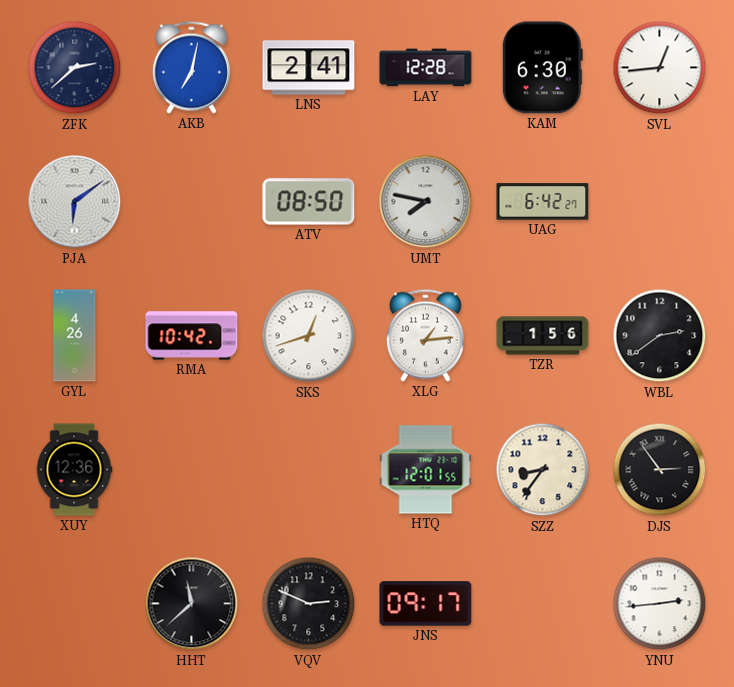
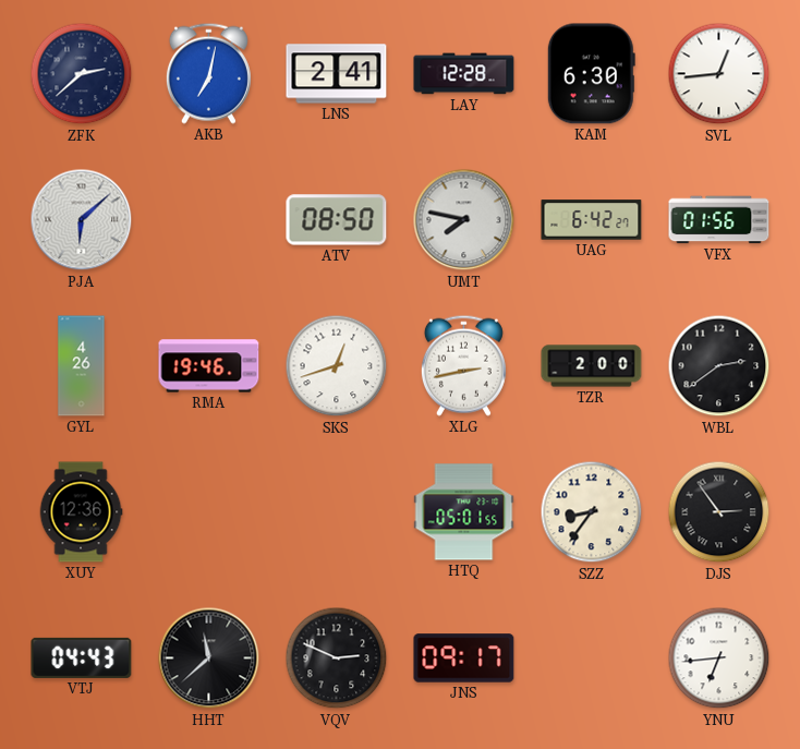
PJA: 6:09 -> 6:08
VFX: none -> 01:56
RMA: 10:42 -> 19:46
XLG: 1:14 -> 2:43
TZR: 1:56 -> 2:00
HTQ: 12:01 -> 05:01
VTJ: none -> 04:43
YNU: 2:44 -> 6:44
